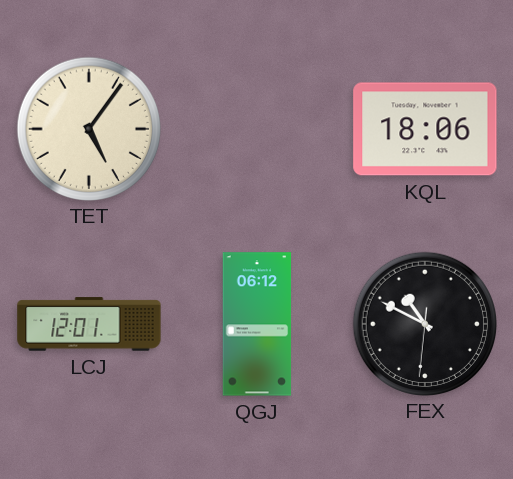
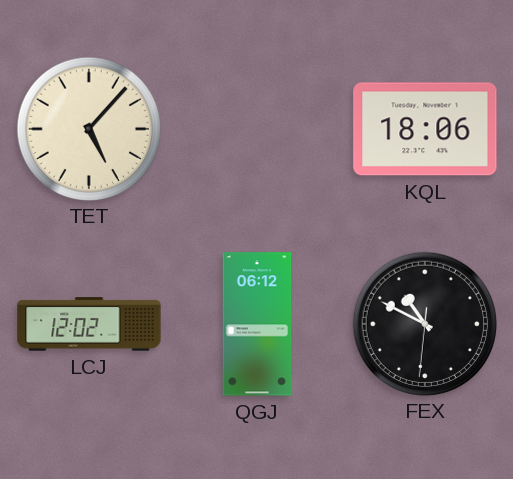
TET: 5:06 -> 5:07
LCJ: 12:01 -> 12:02
